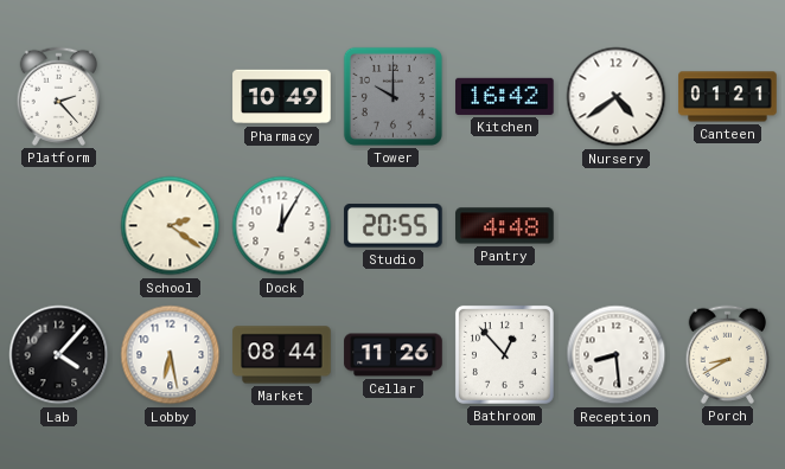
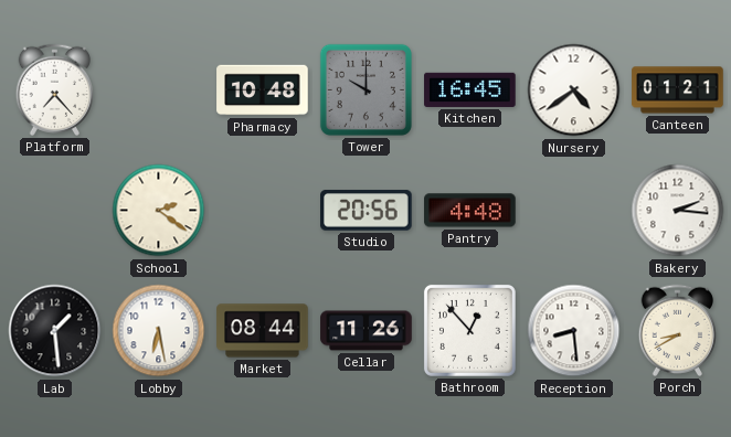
Platform: 2:23 -> 7:23
Pharmacy: 10:49 -> 10:48
Kitchen: 16:42 -> 16:45
Dock: 12:05 -> none
Studio: 20:55 -> 20:56
Bakery: none -> 2:16
Lab: 4:07 -> 1:29
